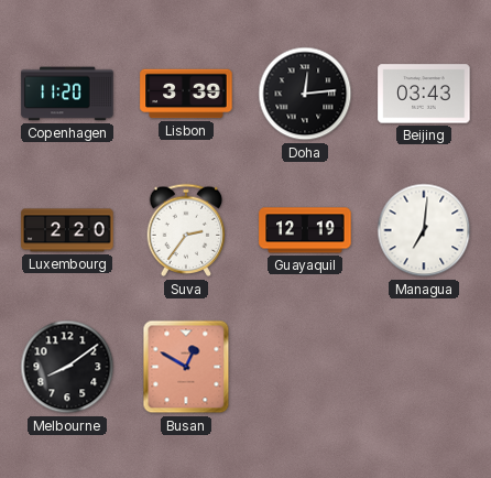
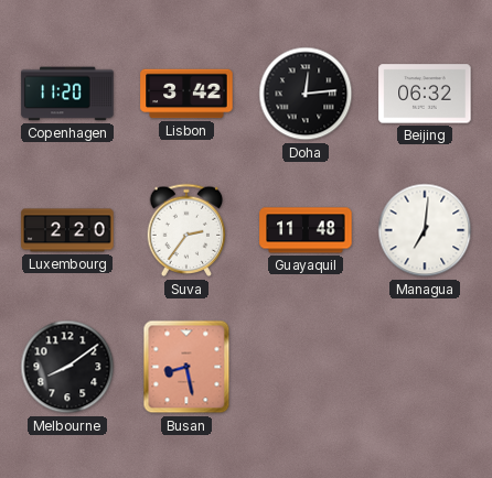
Lisbon: 3:39 -> 3:42
Beijing: 03:43 -> 06:32
Guayaquil: 12:19 -> 11:48
Busan: 12:50 -> 8:28
